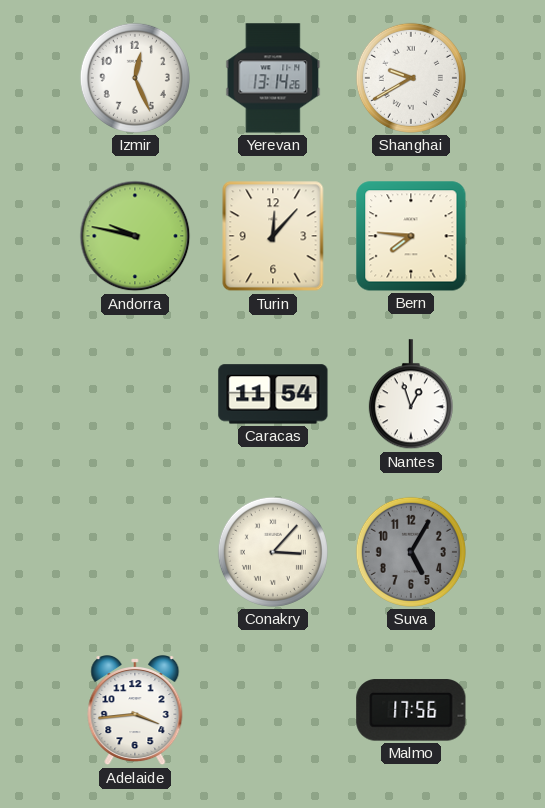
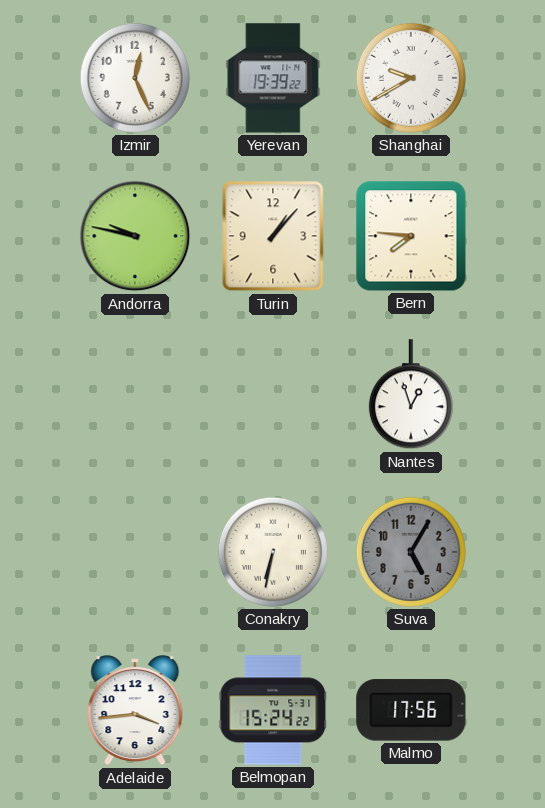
Yerevan: 13:14 -> 19:39
Turin: 12:07 -> 1:07
Caracas: 11:54 -> none
Conakry: 3:07 -> 6:32
Belmopan: none -> 15:24
